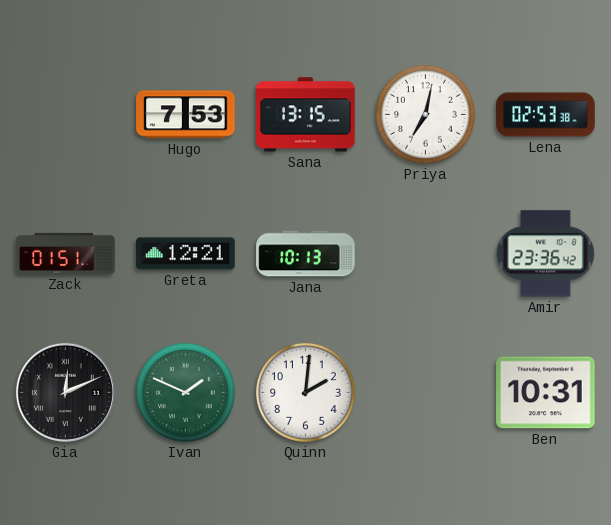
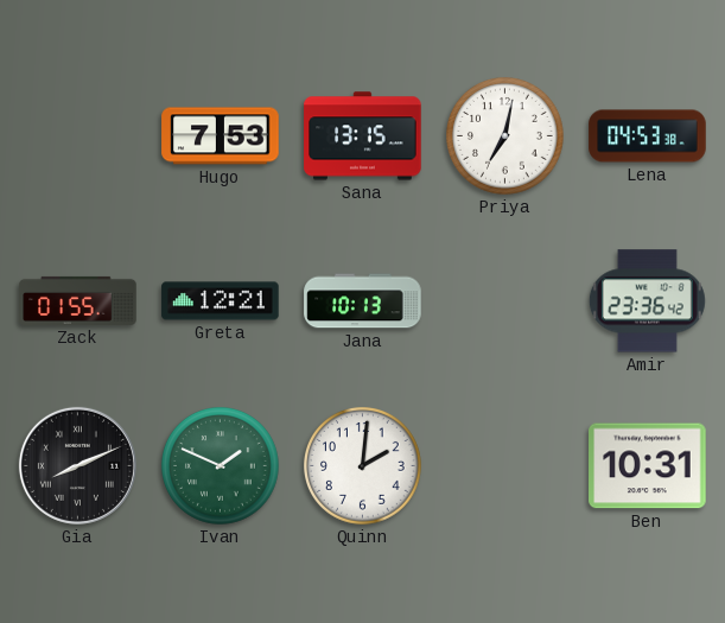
Lena: 02:53 -> 04:53
Zack: 01:51 -> 01:55
Gia: 12:11 -> 8:11
